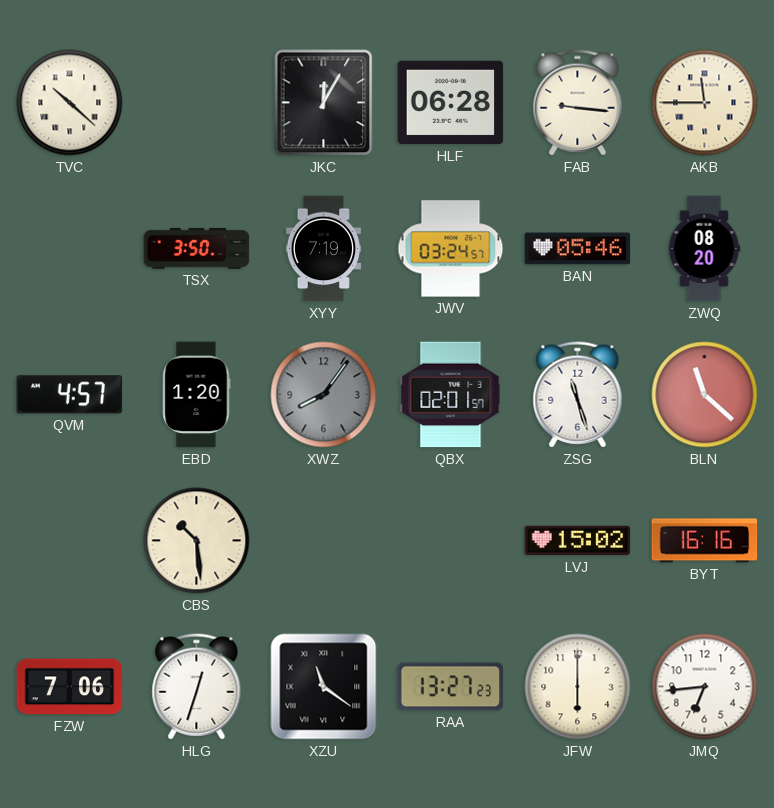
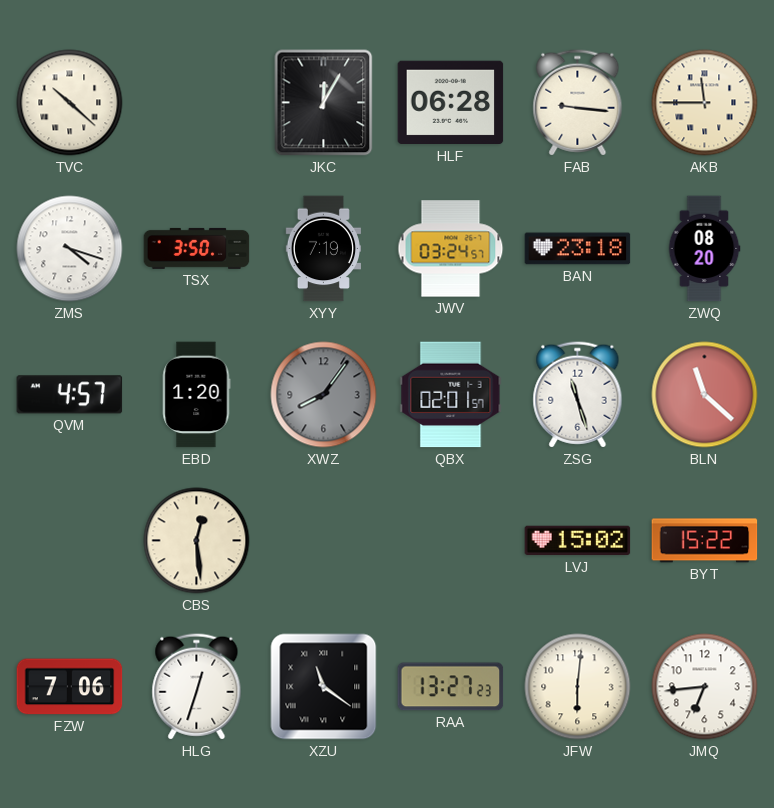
ZMS: none -> 4:18
BAN: 05:46 -> 23:18
CBS: 10:29 -> 12:29
BYT: 16:16 -> 15:22
JFW: 6:00 -> 6:01
